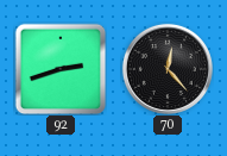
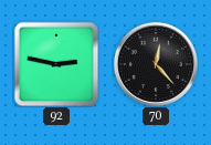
92: 2:42 -> 2:47
